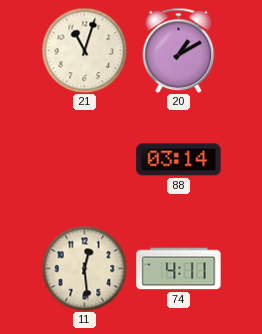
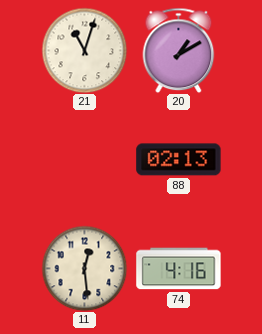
88: 03:14 -> 02:13
74: 4:11 -> 4:16
